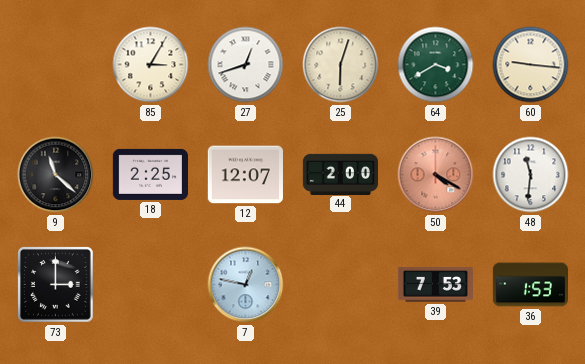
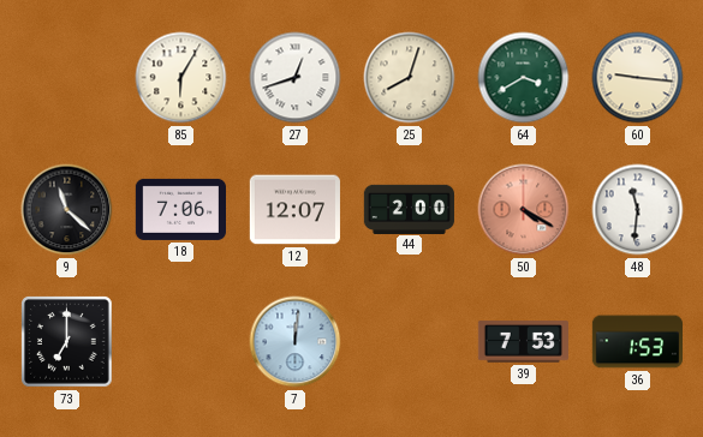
85: 3:05 -> 6:05
25: 6:03 -> 8:03
18: 2:25 -> 7:06
73: 3:00 -> 7:00
7: 12:47 -> 12:01
